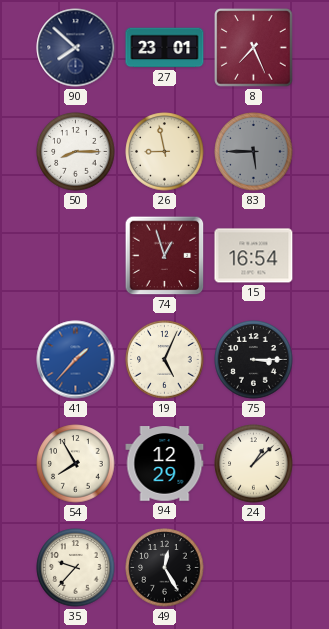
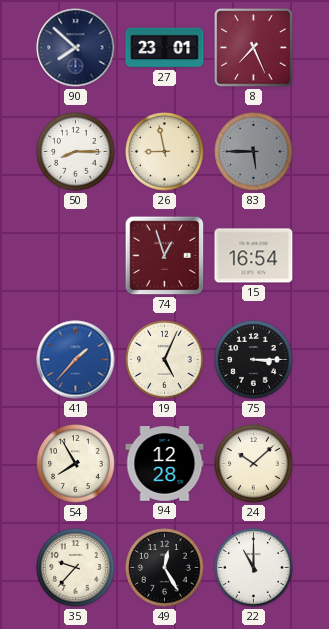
94: 12:29 -> 12:28
24: 1:08 -> 10:08
22: none -> 11:00
